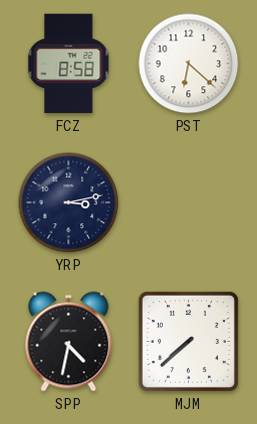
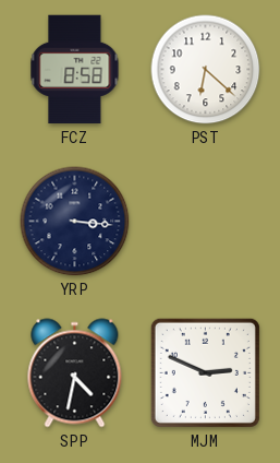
YRP: 3:13 -> 3:16
MJM: 7:38 -> 2:49
